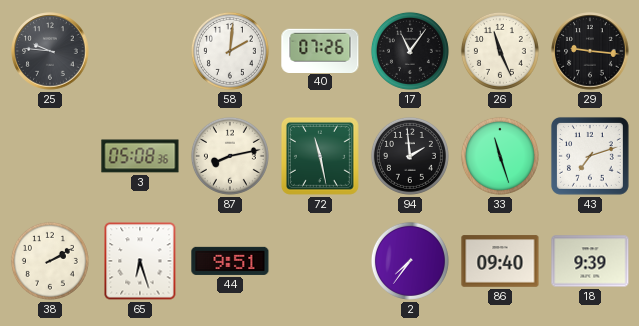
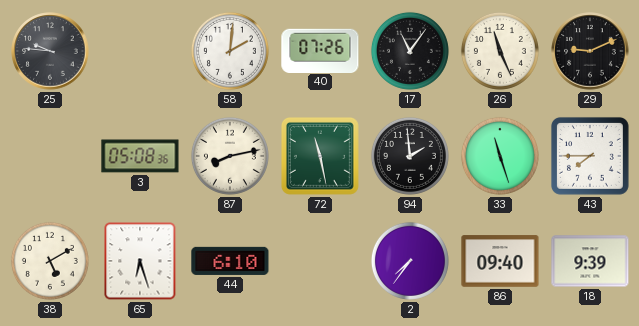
29: 9:16 -> 9:11
43: 7:12 -> 7:45
38: 2:10 -> 5:10
44: 9:51 -> 6:10
